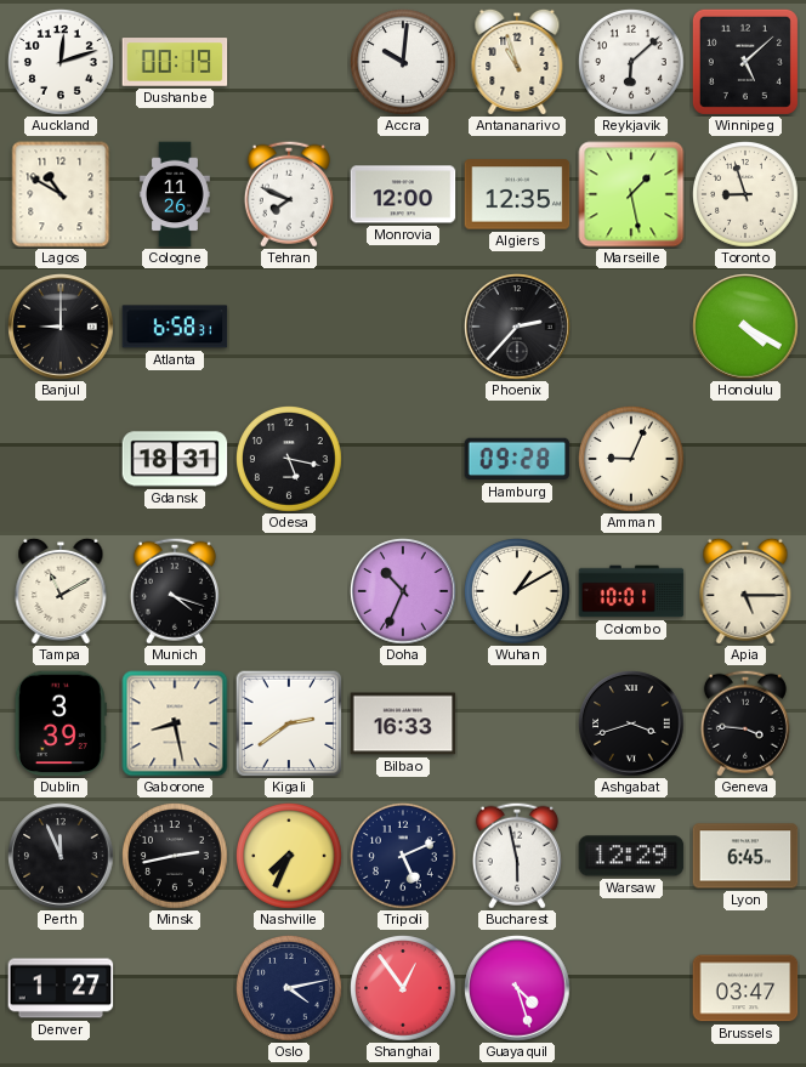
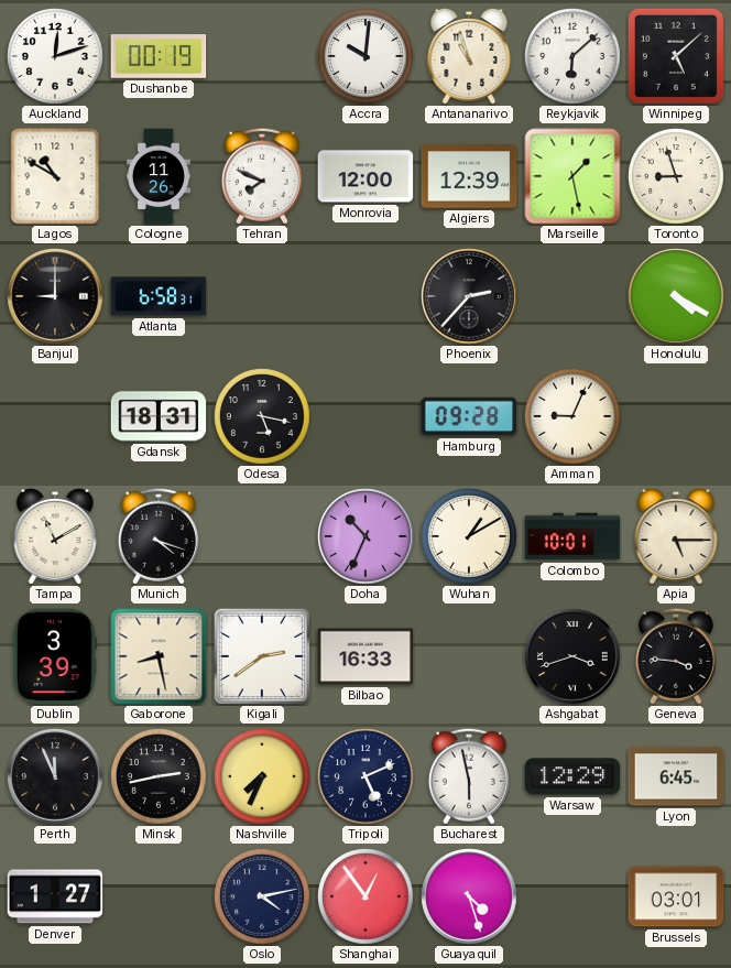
Algiers: 12:35 -> 12:39
Brussels: 03:47 -> 03:01
